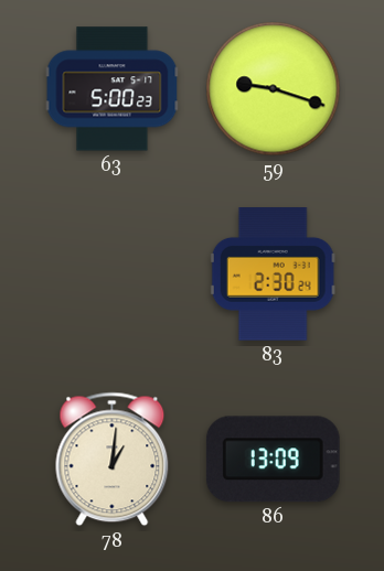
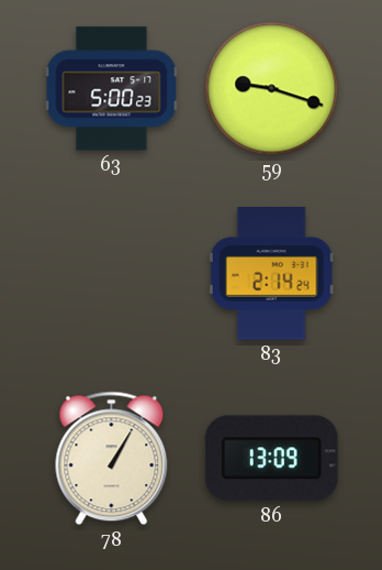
83: 2:30 -> 2:14
78: 1:01 -> 1:05
